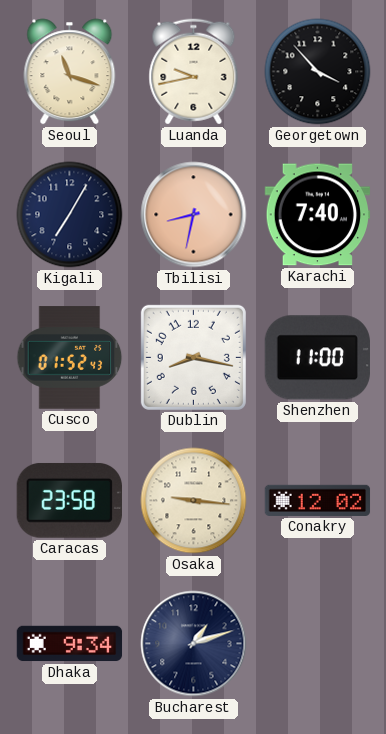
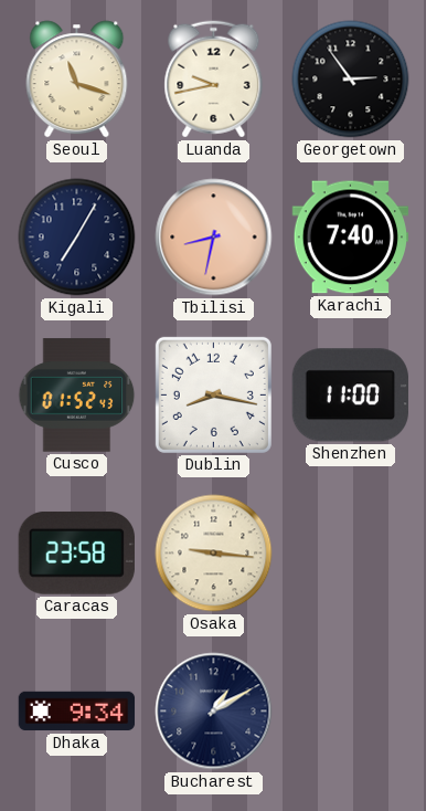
Georgetown: 3:53 -> 2:54
Conakry: 12:02 -> none
Bucharest: 1:12 -> 1:10
